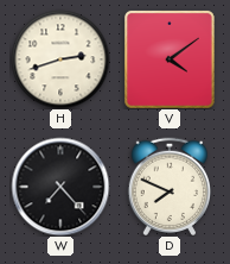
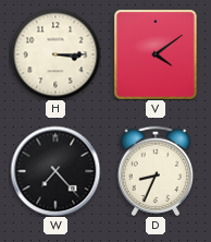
H: 2:42 -> 3:15
D: 7:49 -> 8:34
